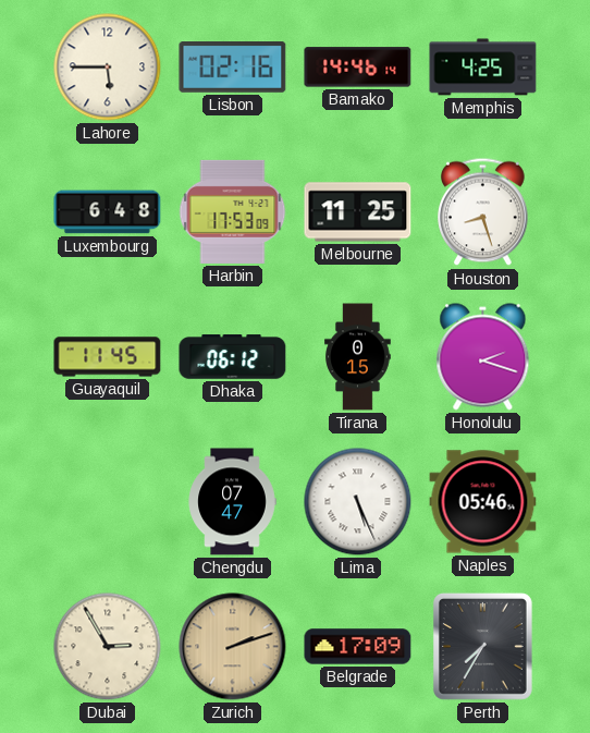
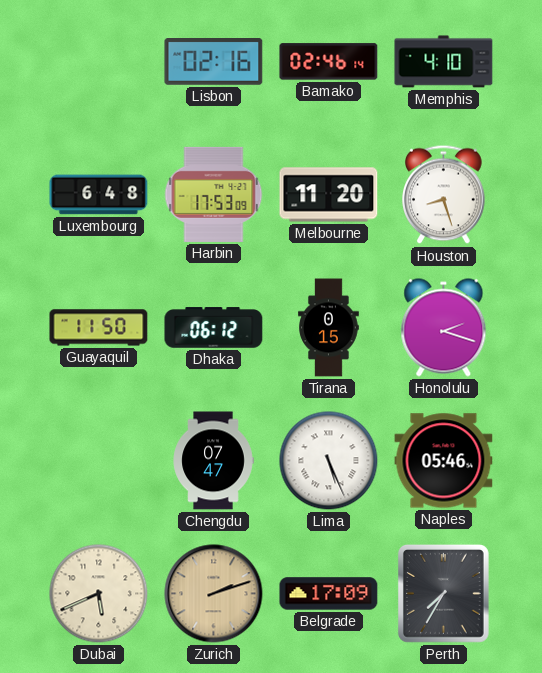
Lahore: 5:45 -> none
Bamako: 14:46 -> 02:46
Memphis: 4:25 -> 4:10
Melbourne: 11:25 -> 11:20
Guayaquil: 11:45 -> 11:50
Dubai: 2:55 -> 5:41
